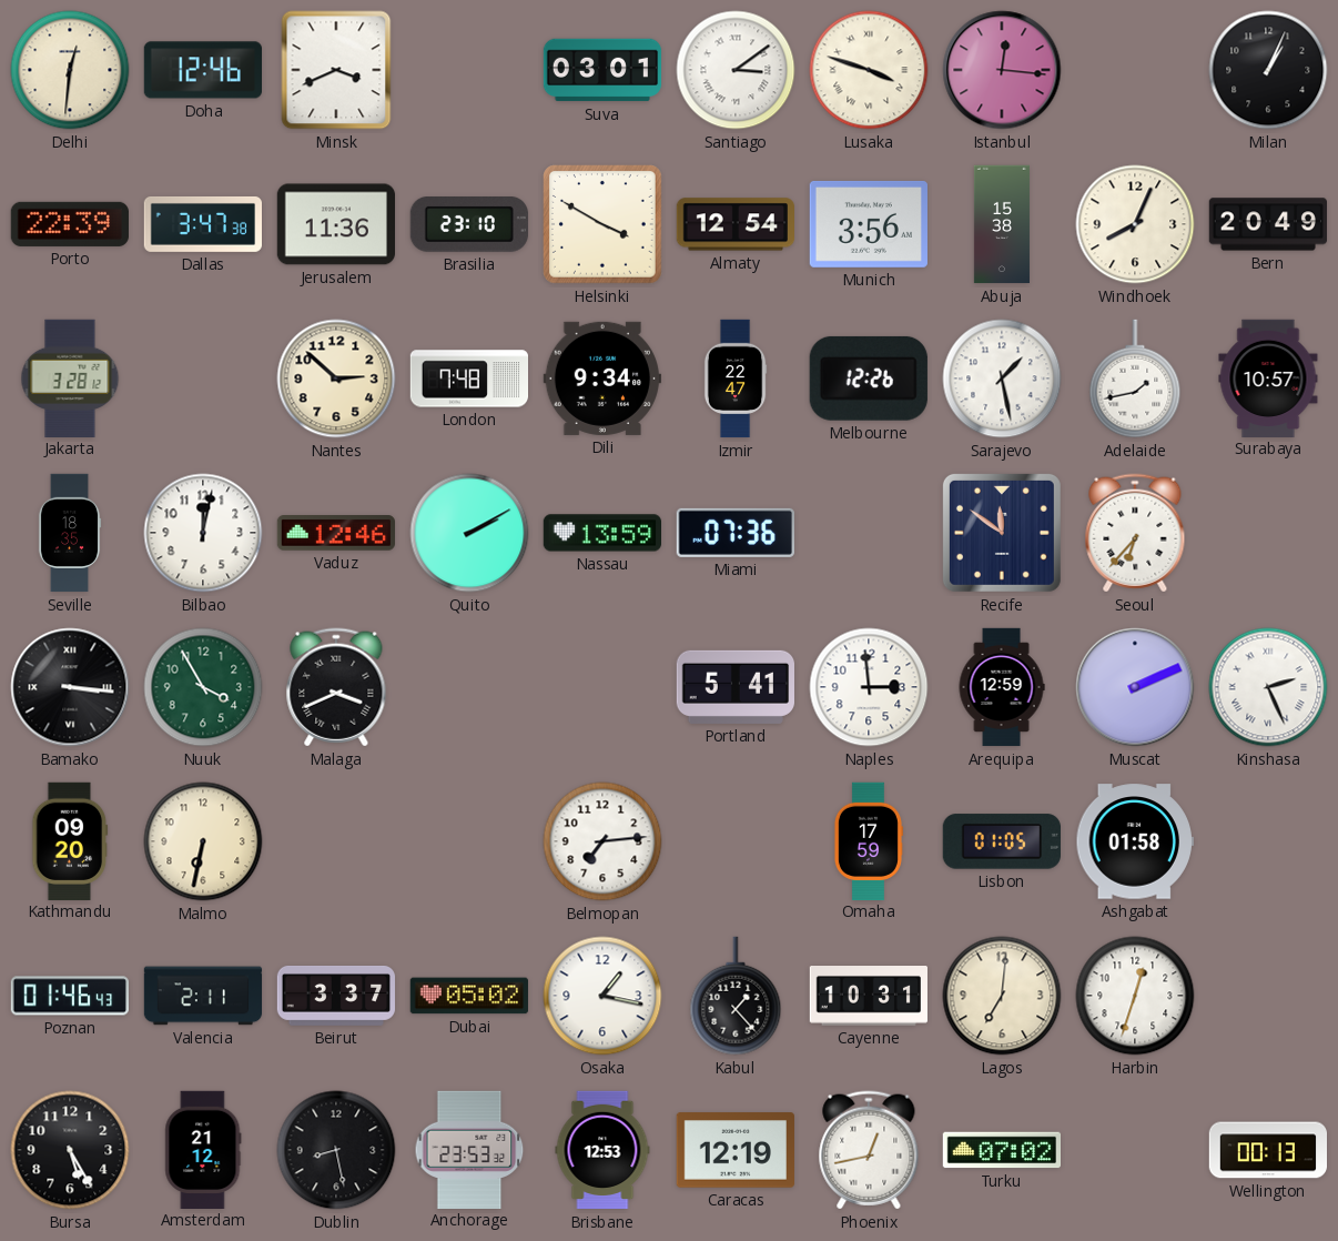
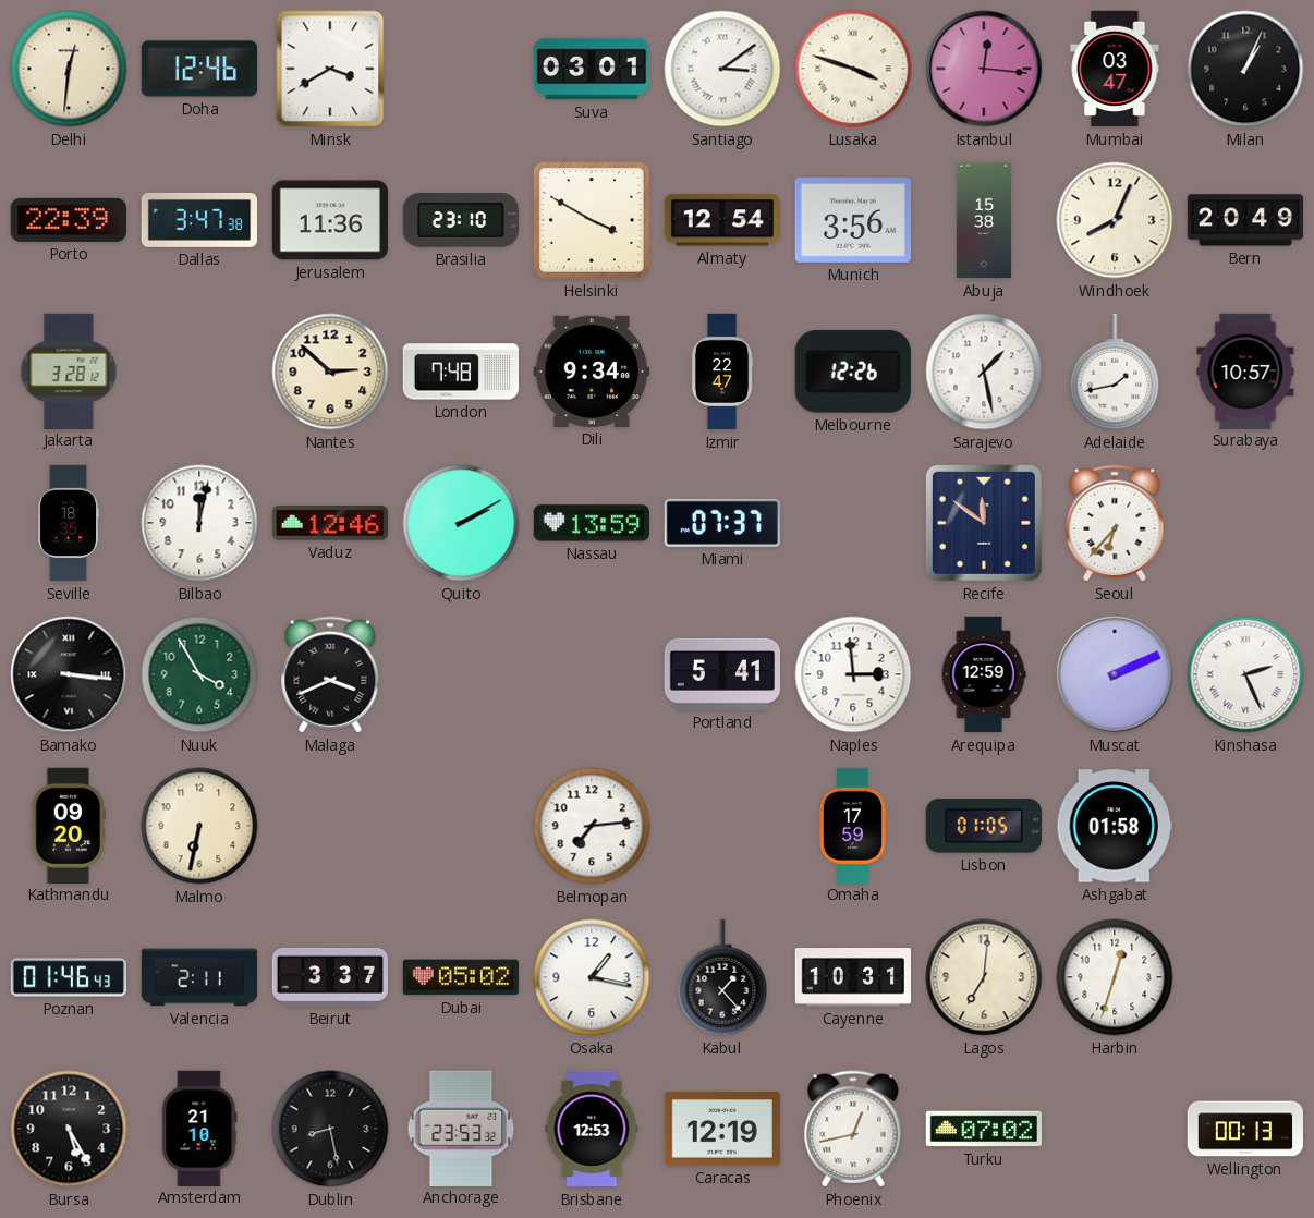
Minsk: 3:41 -> 3:40
Mumbai: none -> 03:47
Miami: 07:36 -> 07:37
Amsterdam: 21:12 -> 21:10
